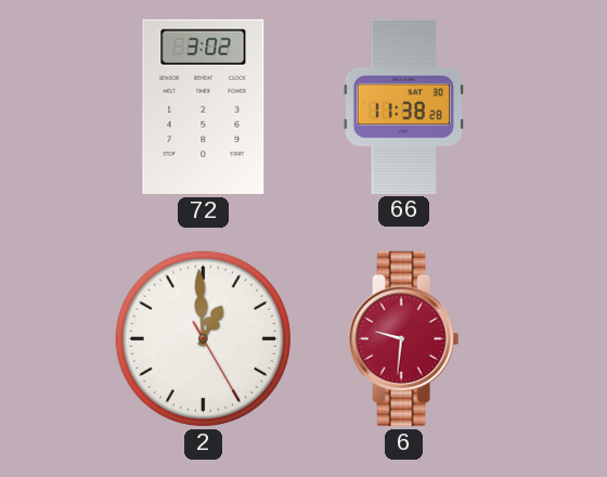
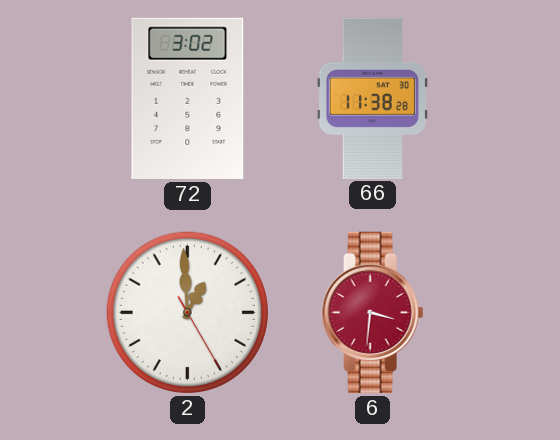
6: 9:31 -> 3:31
